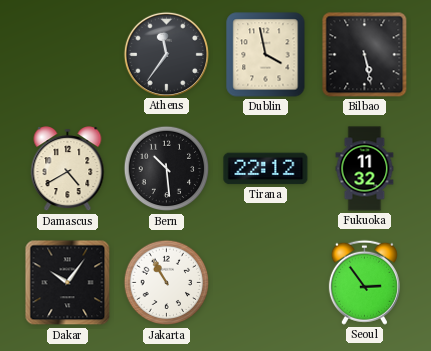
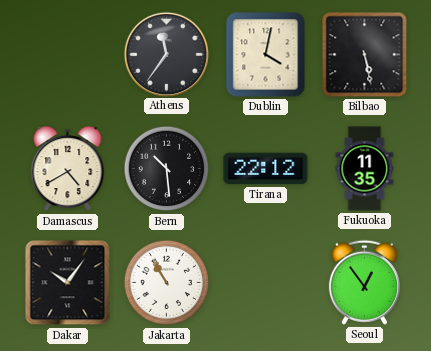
Dublin: 3:58 -> 4:02
Fukuoka: 11:32 -> 11:35
Seoul: 2:54 -> 12:54
